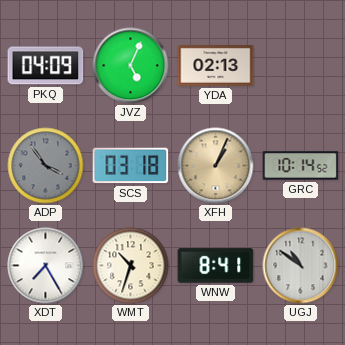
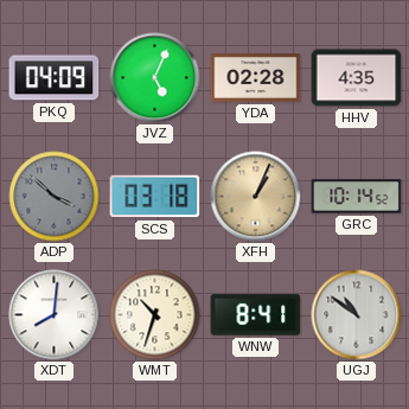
YDA: 02:13 -> 02:28
HHV: none -> 4:35
ADP: 3:54 -> 3:52
XDT: 7:25 -> 8:01
